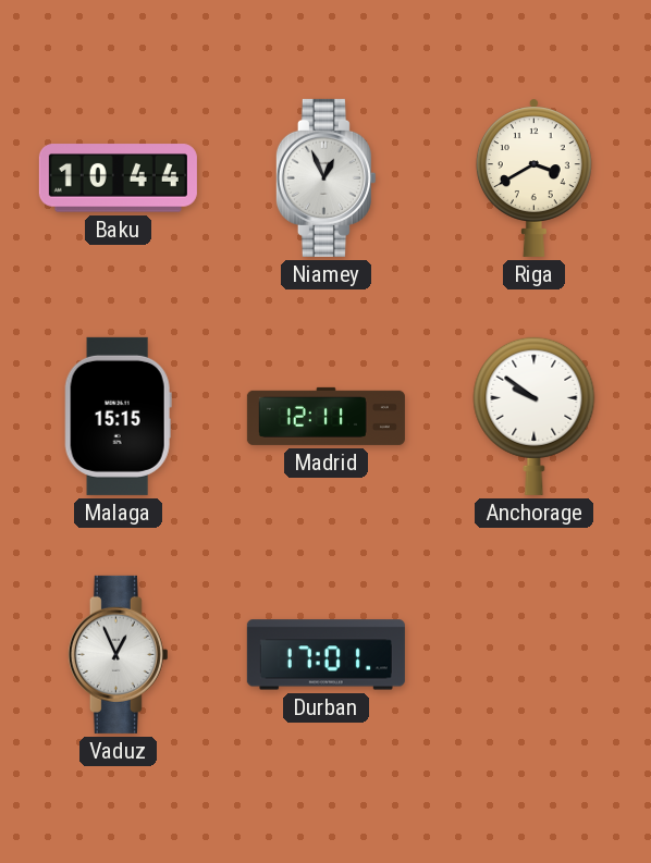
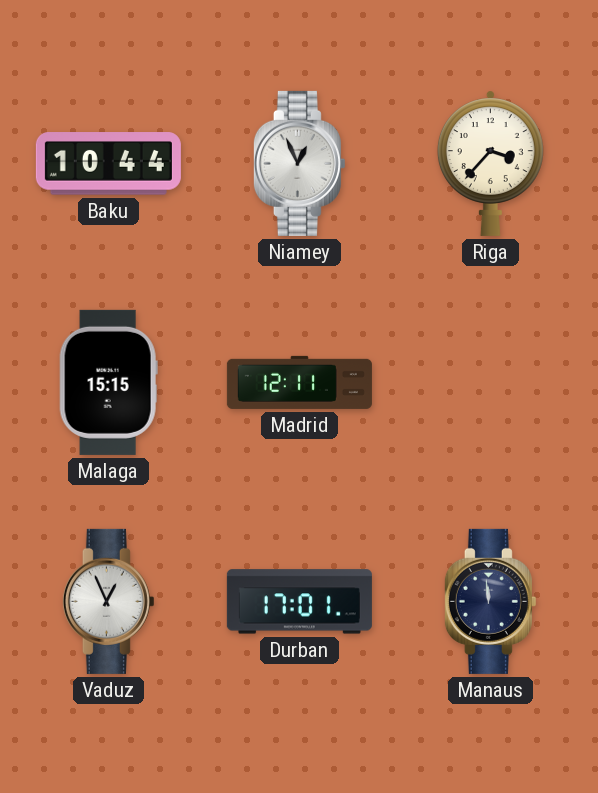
Riga: 3:40 -> 3:37
Anchorage: 9:51 -> none
Manaus: none -> 11:59
